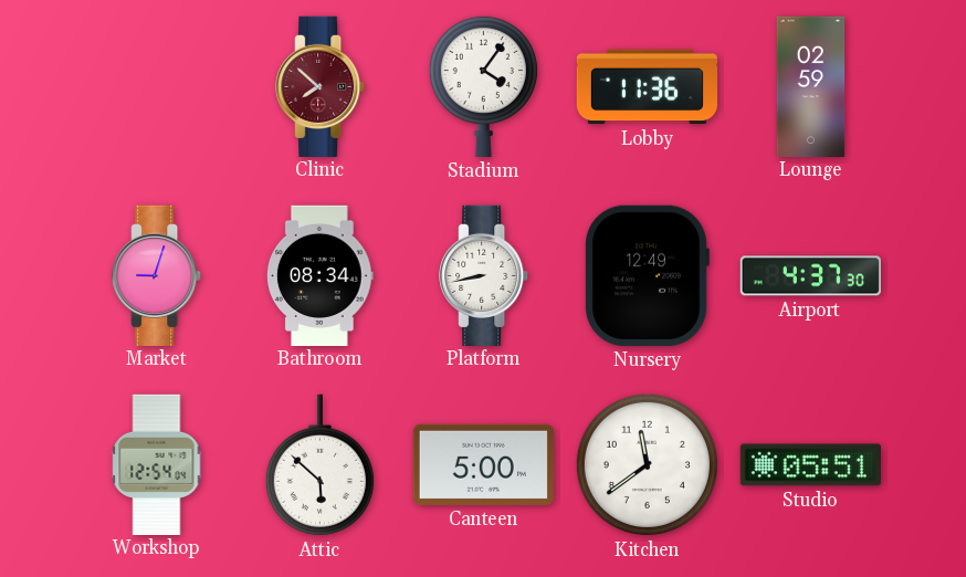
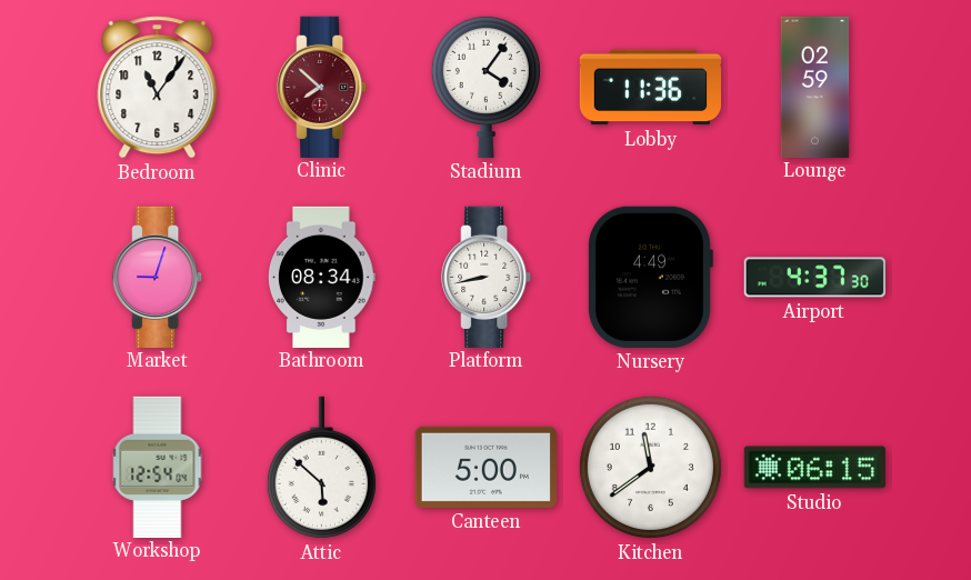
Bedroom: none -> 11:06
Nursery: 12:49 -> 4:49
Studio: 05:51 -> 06:15
